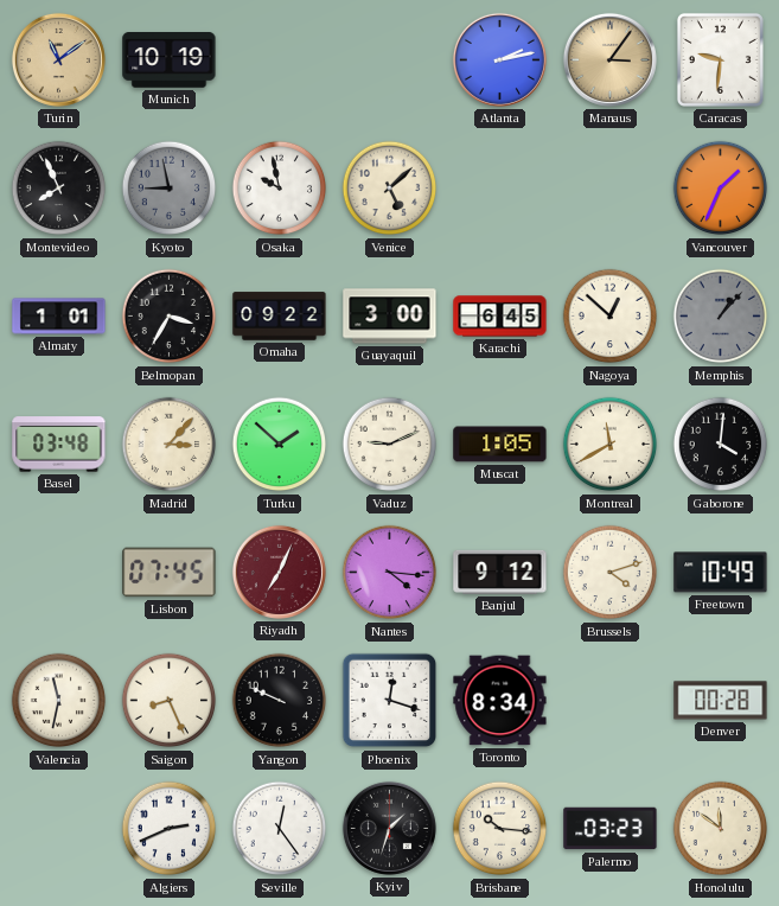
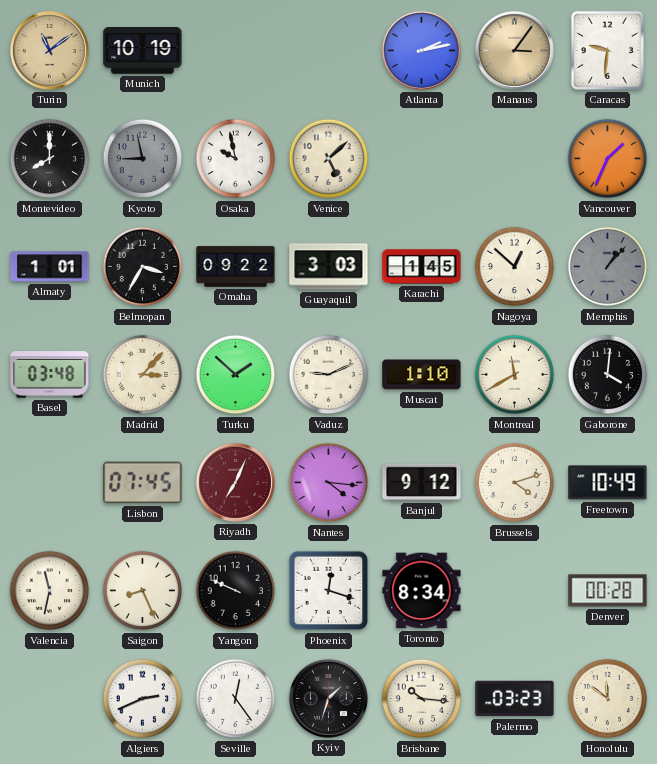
Montevideo: 7:56 -> 8:00
Guayaquil: 3:00 -> 3:03
Karachi: 6:45 -> 1:45
Muscat: 1:05 -> 1:10
